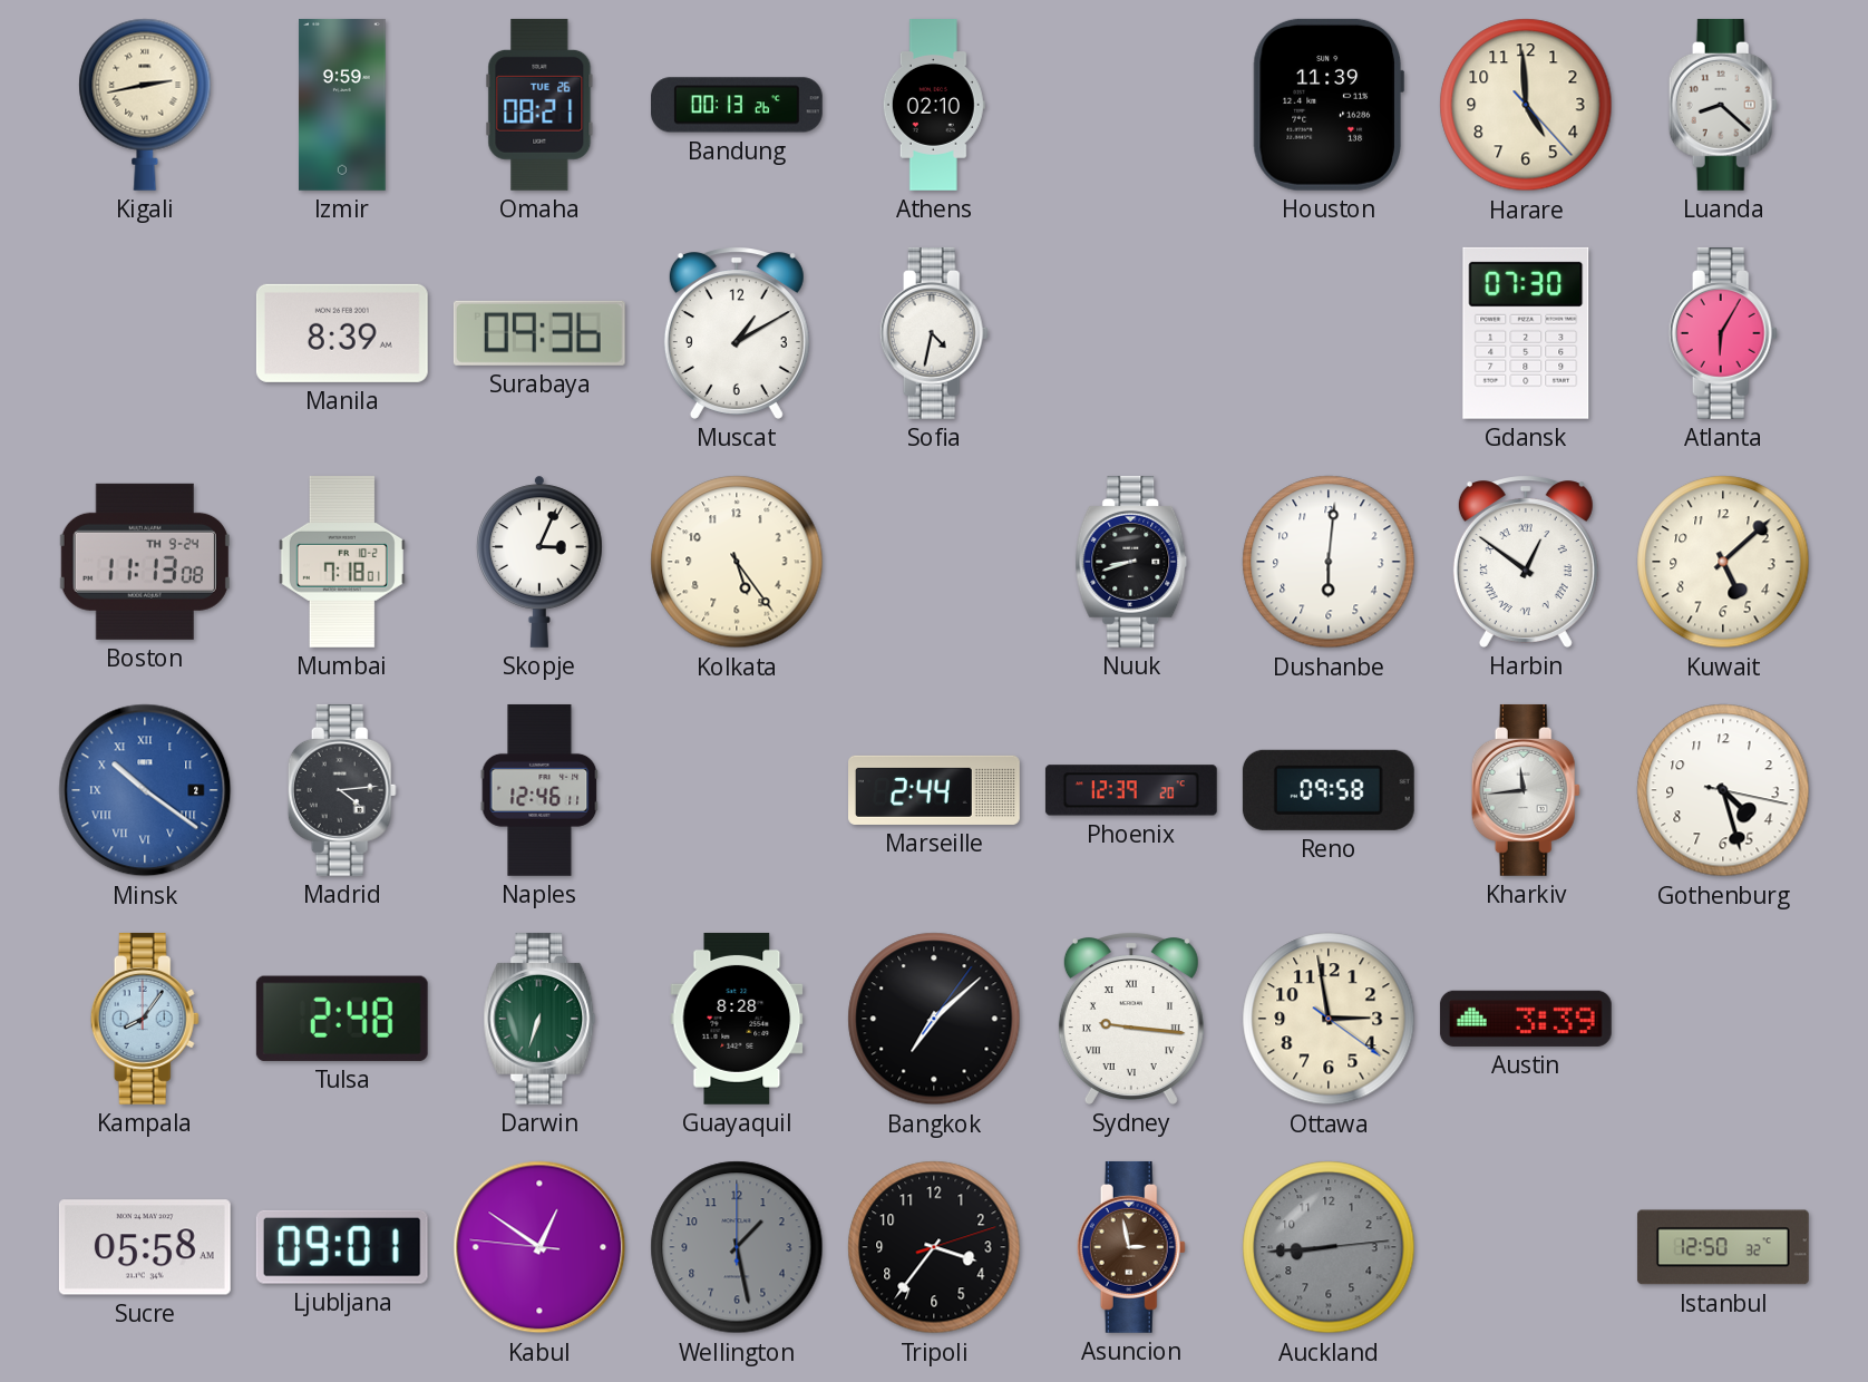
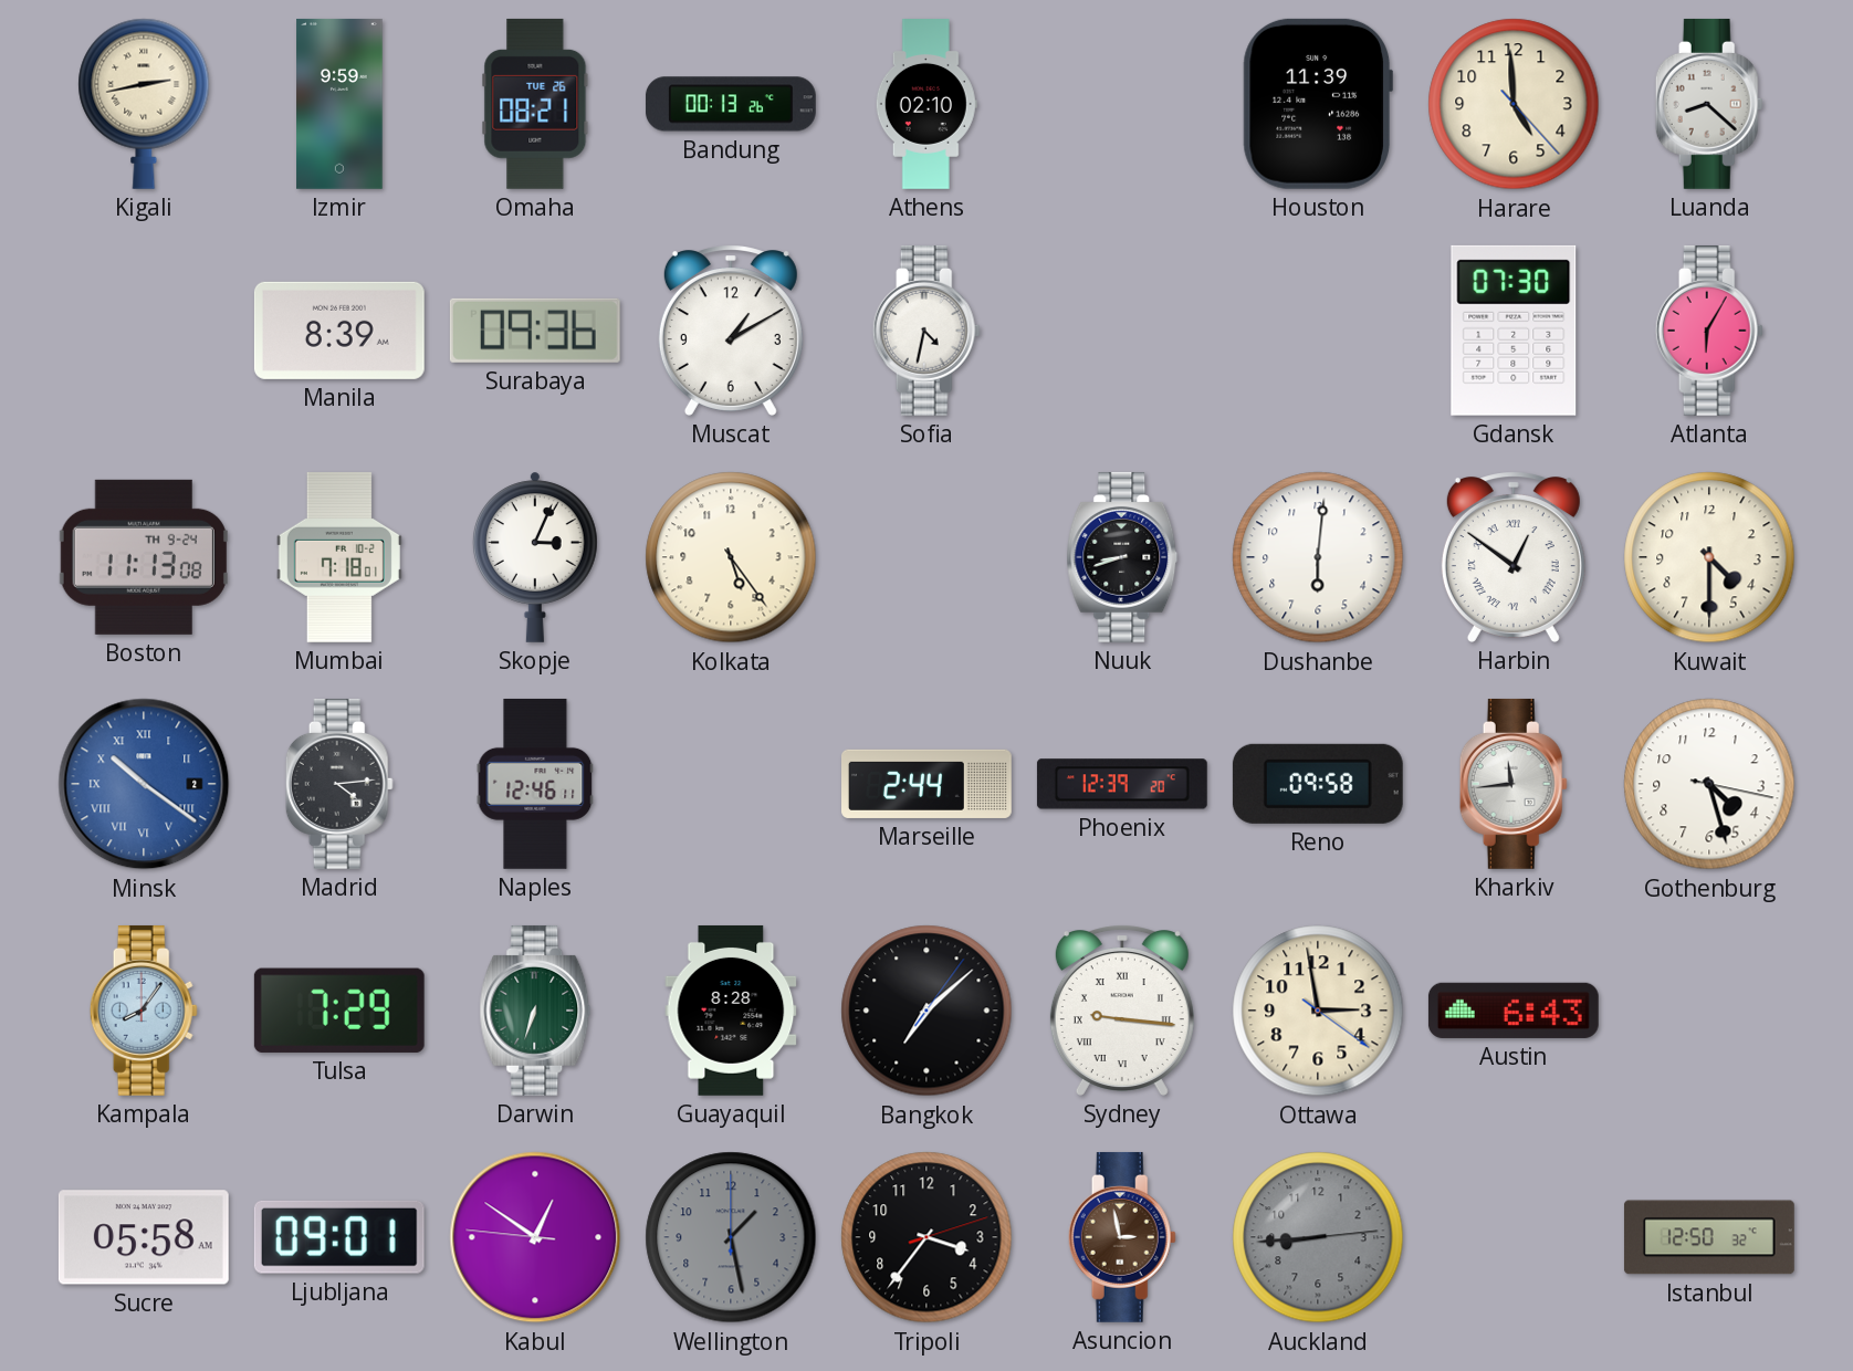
Kuwait: 5:08 -> 4:30
Tulsa: 2:48 -> 7:29
Austin: 3:39 -> 6:43
